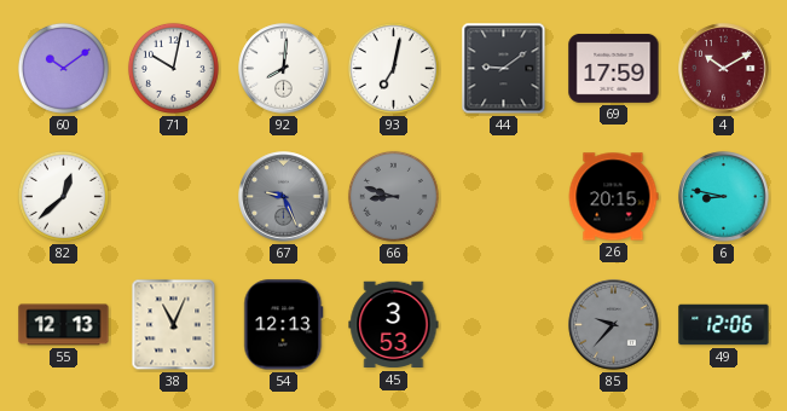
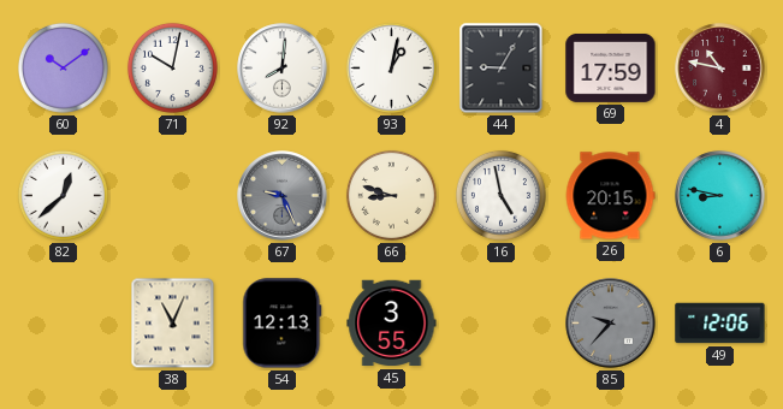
93: 7:02 -> 1:02
44: 9:09 -> 9:05
4: 10:10 -> 10:47
66 dial: grey -> cream
16: none -> 4:58
55: 12:13 -> none
45: 3:53 -> 3:55
